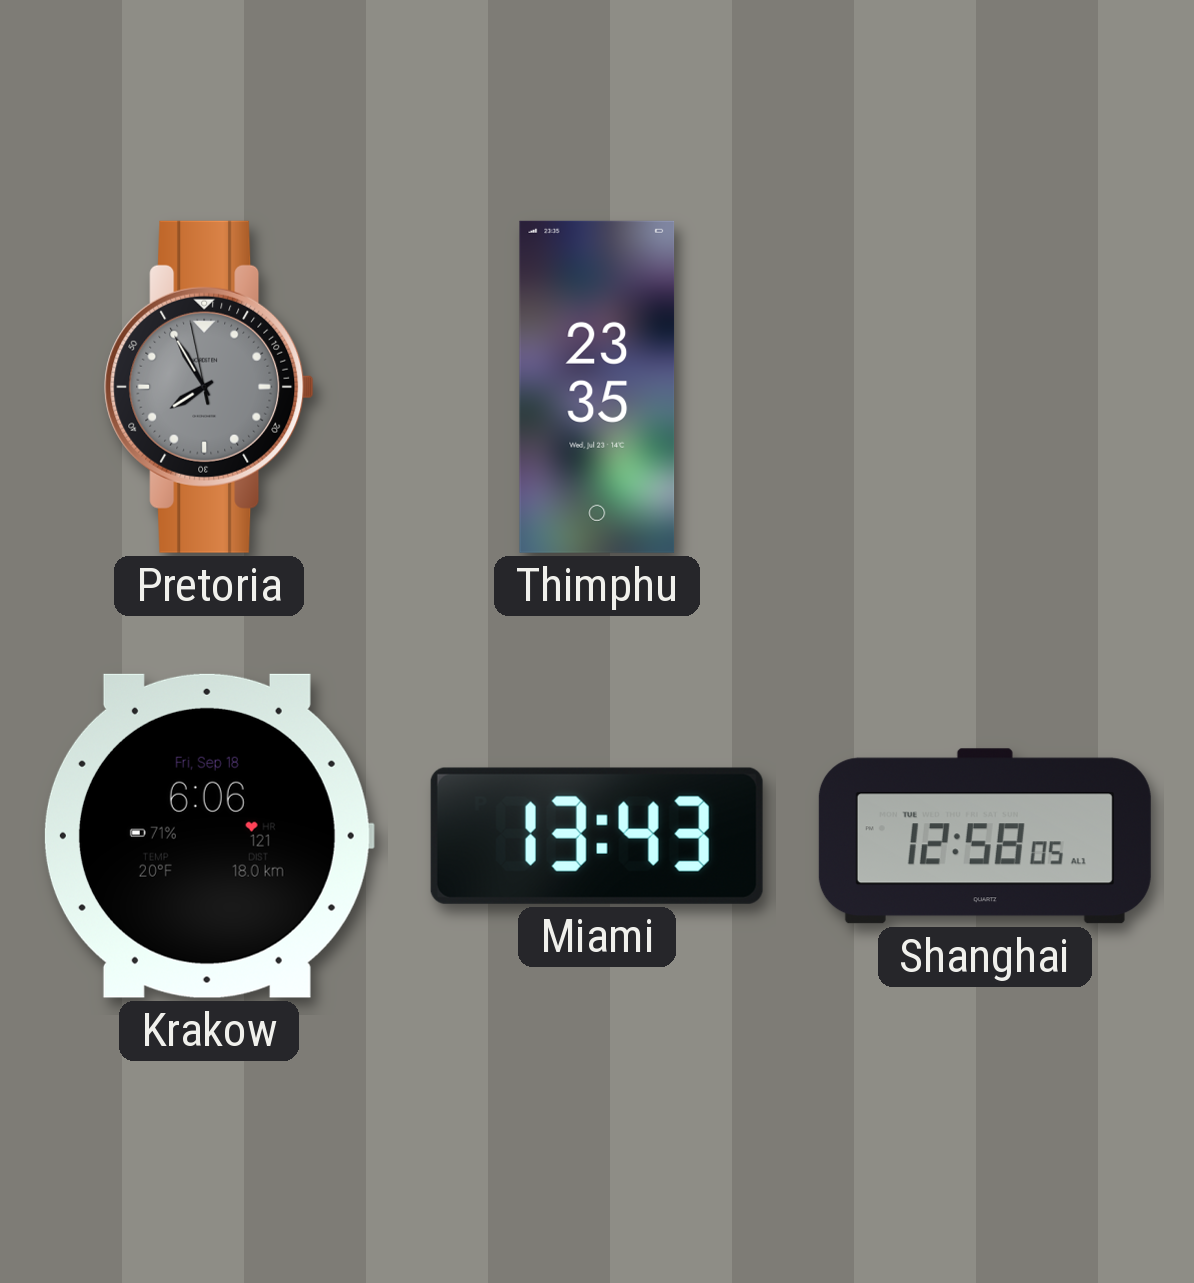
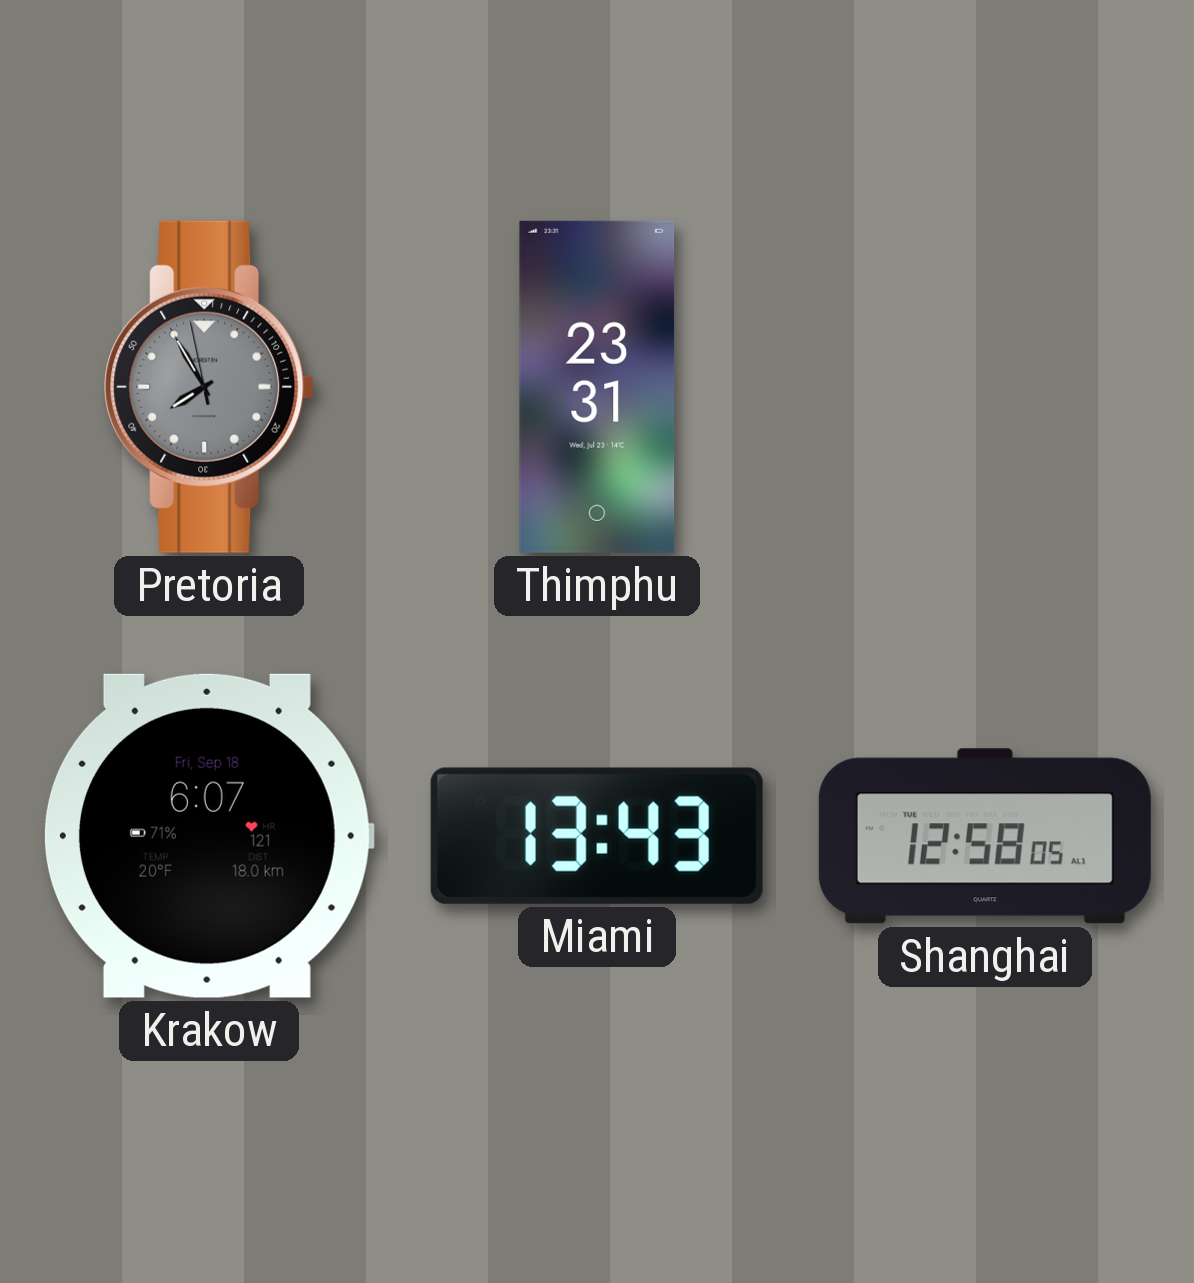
Thimphu: 23:35 -> 23:31
Krakow: 6:06 -> 6:07
